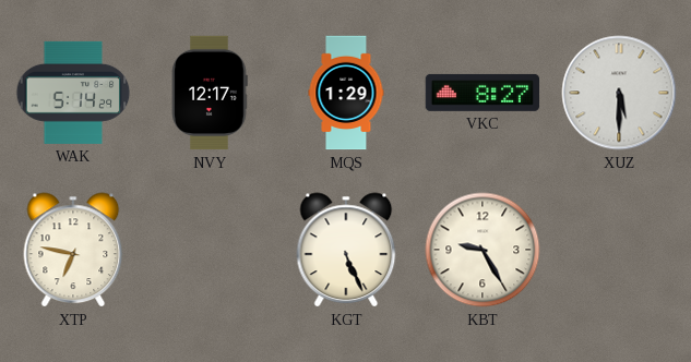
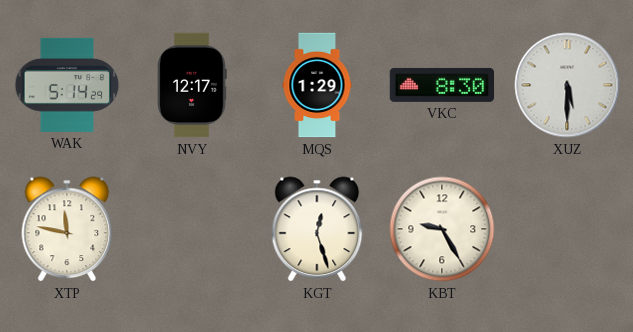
VKC: 8:27 -> 8:30
XTP: 6:47 -> 11:47
KGT: 5:26 -> 12:27
